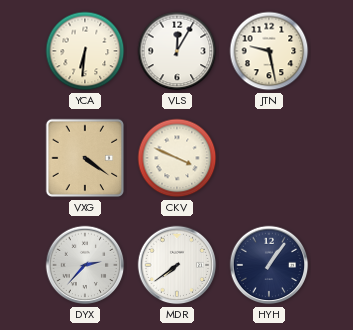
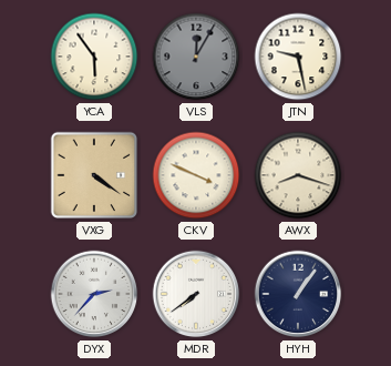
YCA: 6:31 -> 5:54
VLS dial: white -> grey
AWX: none -> 8:18
